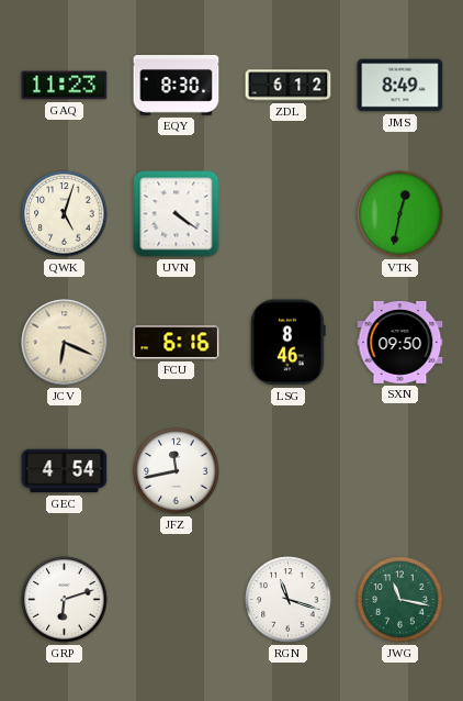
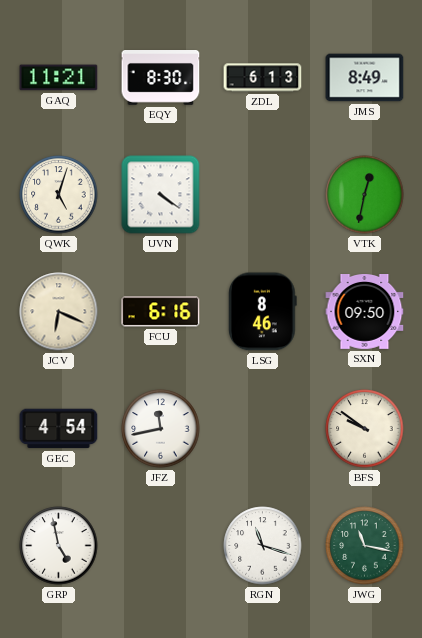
GAQ: 11:23 -> 11:21
ZDL: 6:12 -> 6:13
BFS: none -> 9:51
GRP: 6:12 -> 4:58
